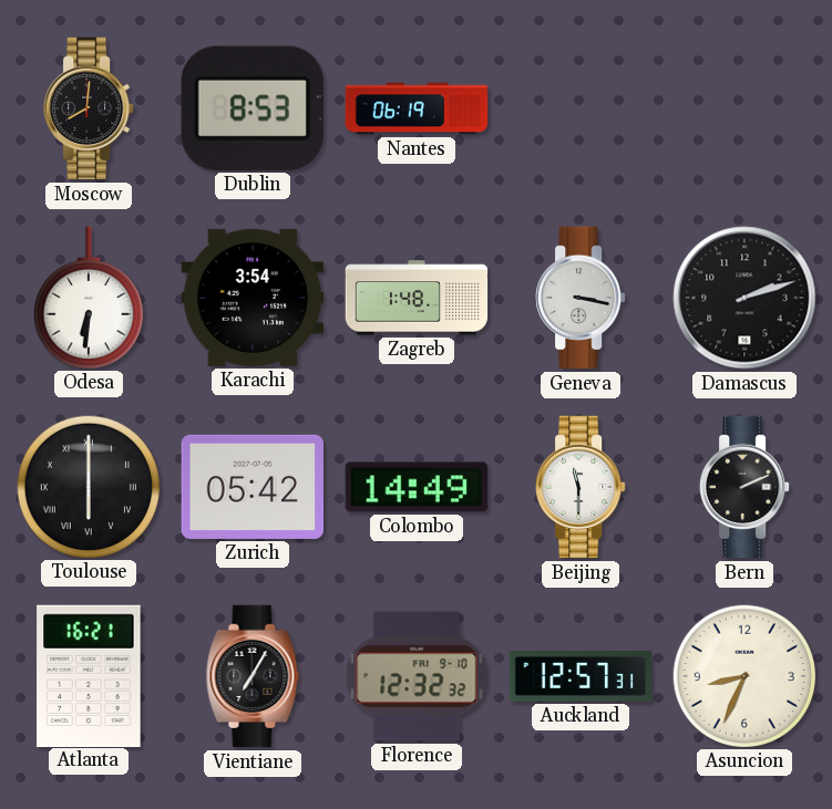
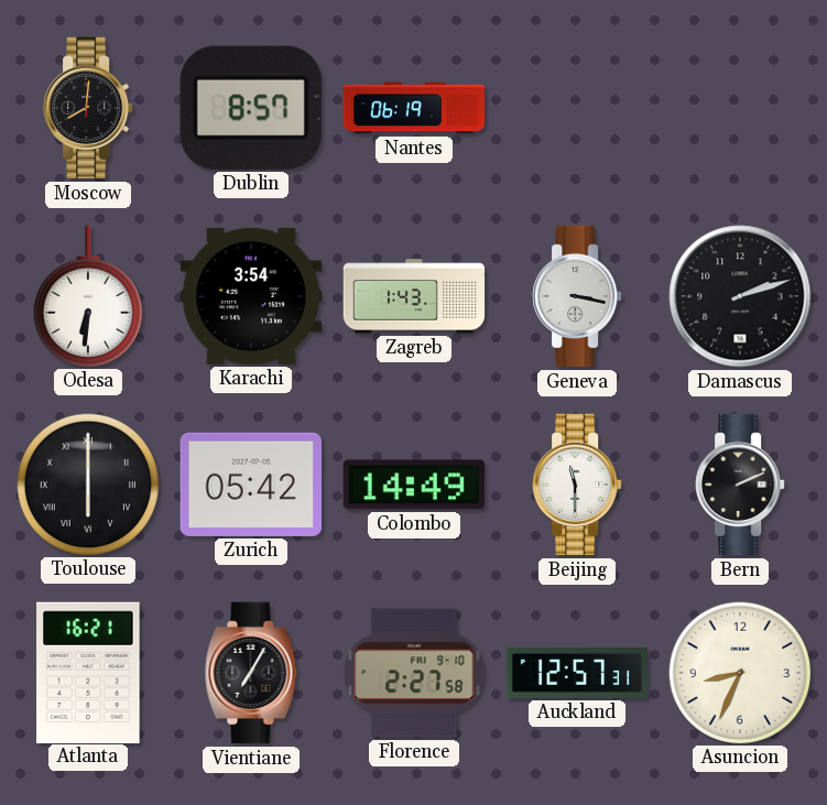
Dublin: 8:53 -> 8:57
Zagreb: 1:48 -> 1:43
Florence: 12:32 -> 2:27
